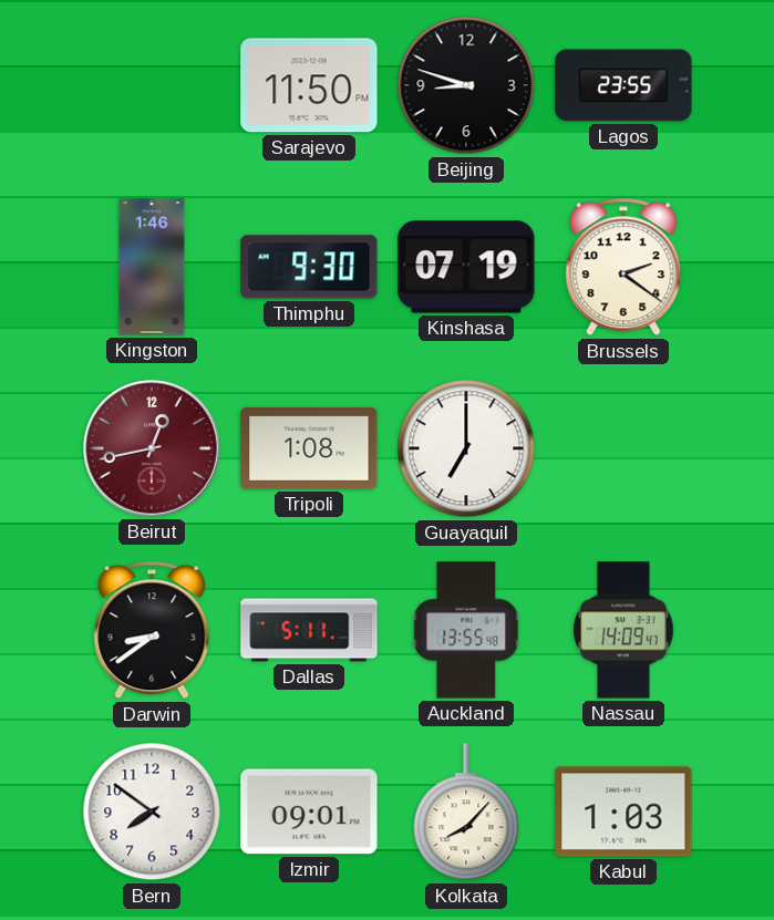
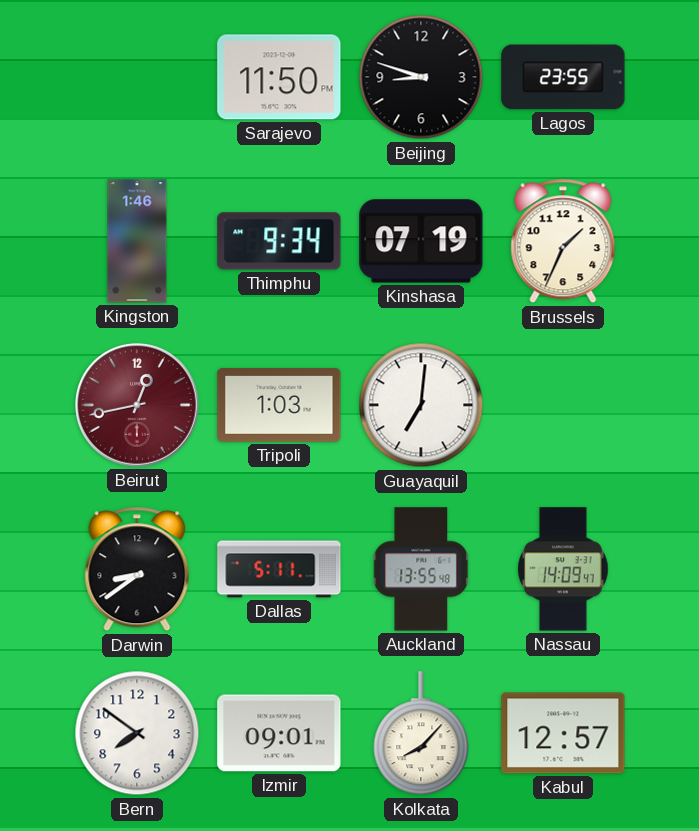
Thimphu: 9:30 -> 9:34
Brussels: 2:21 -> 1:34
Tripoli: 1:08 -> 1:03
Guayaquil: 7:00 -> 7:01
Kabul: 1:03 -> 12:57
